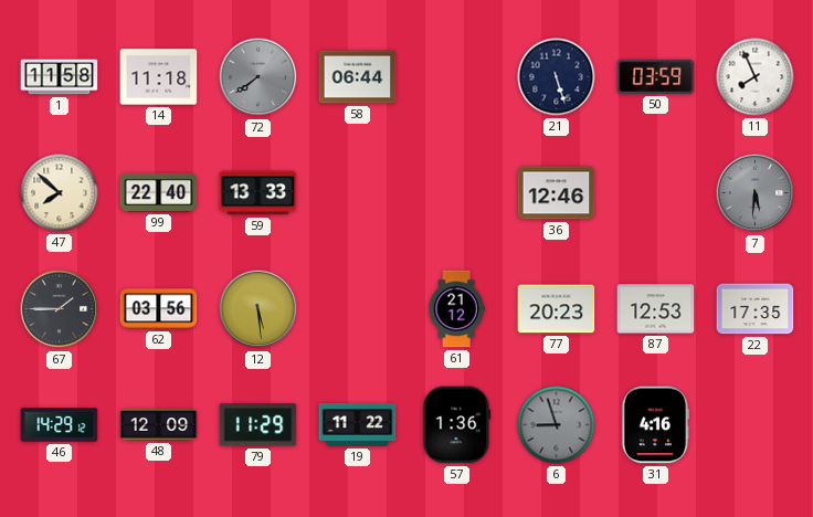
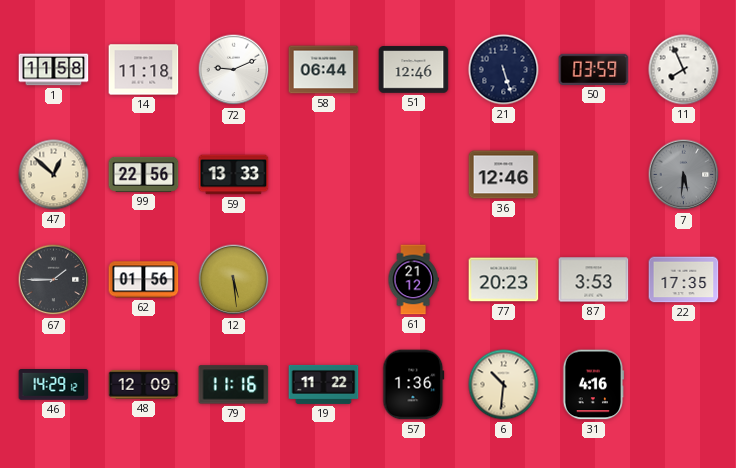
72: 7:39 -> 9:11
72 dial: grey -> white
51: none -> 12:46
47: 7:52 -> 12:52
99: 22:40 -> 22:56
62: 03:56 -> 01:56
87: 12:53 -> 3:53
79: 11:29 -> 11:16
6: 8:57 -> 10:31
6 dial: grey -> cream
